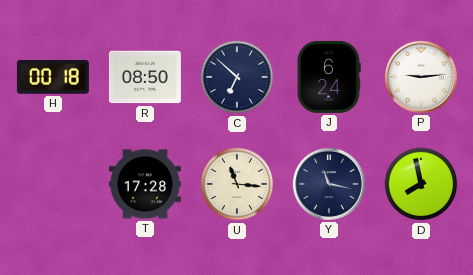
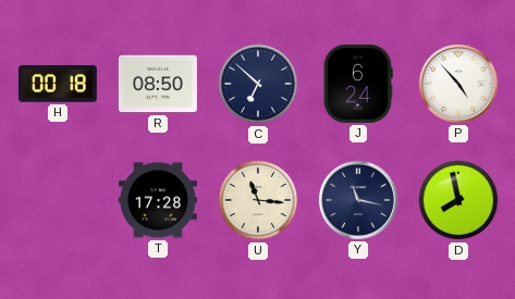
P: 9:14 -> 4:53
